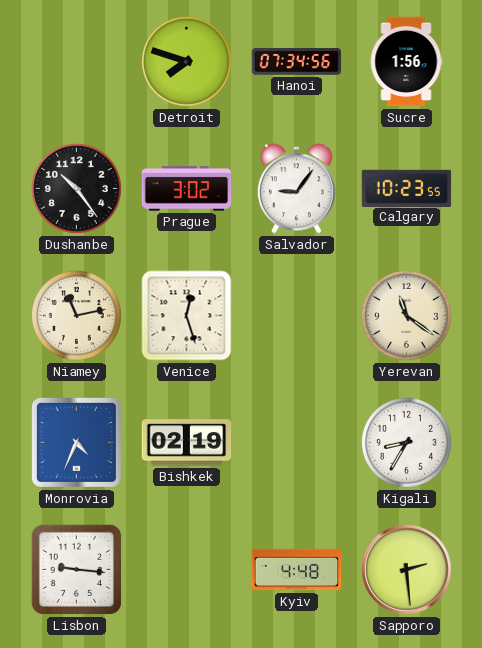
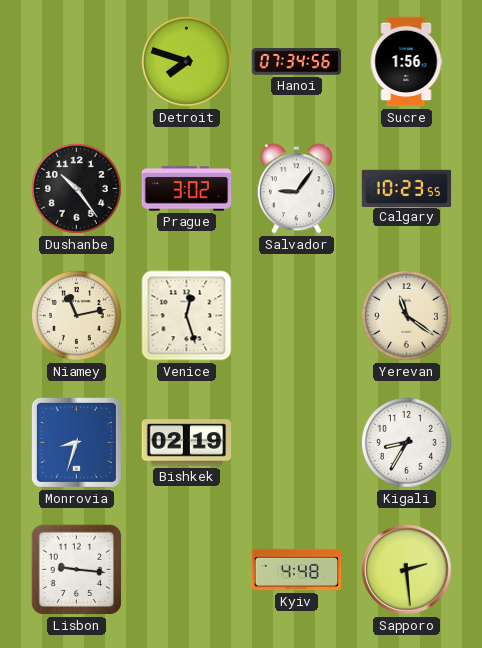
Monrovia: 4:34 -> 8:33
